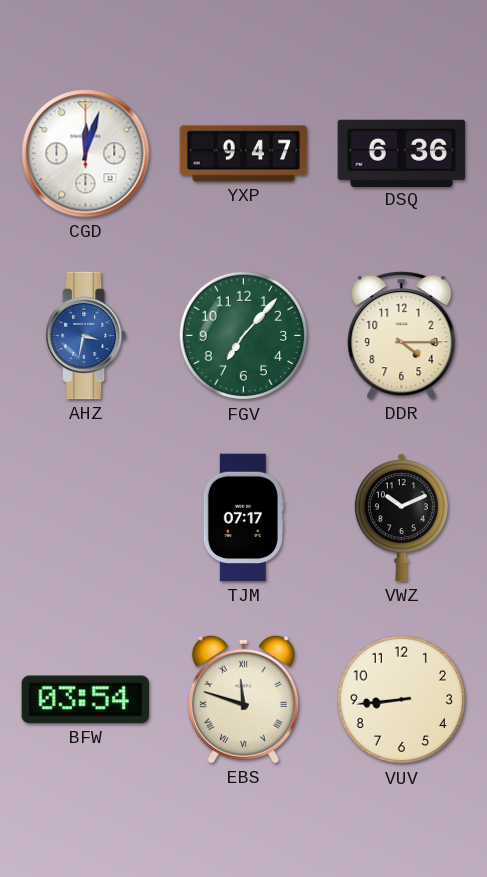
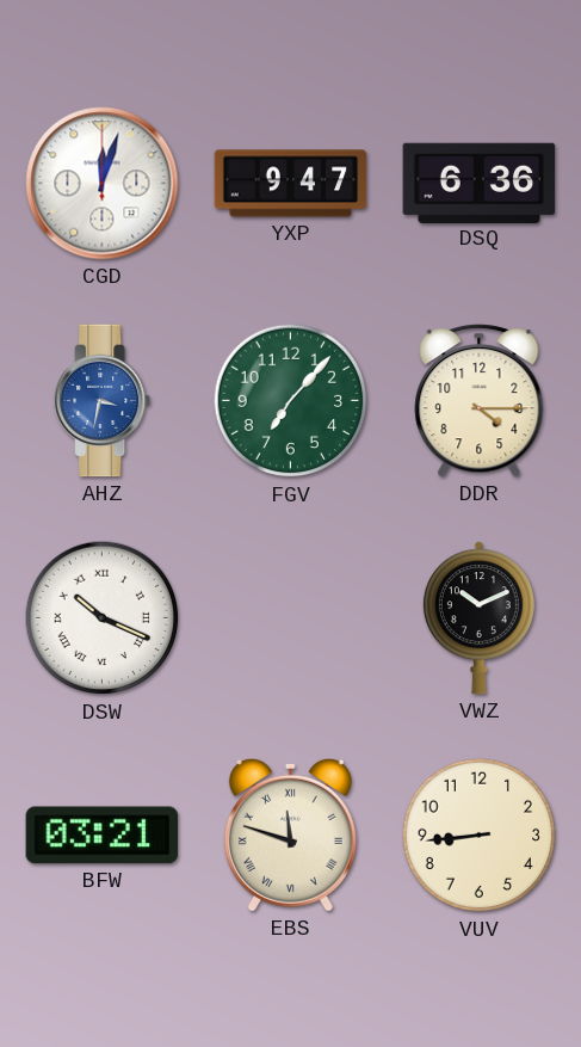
DSW: none -> 10:19
TJM: 07:17 -> none
BFW: 03:54 -> 03:21
